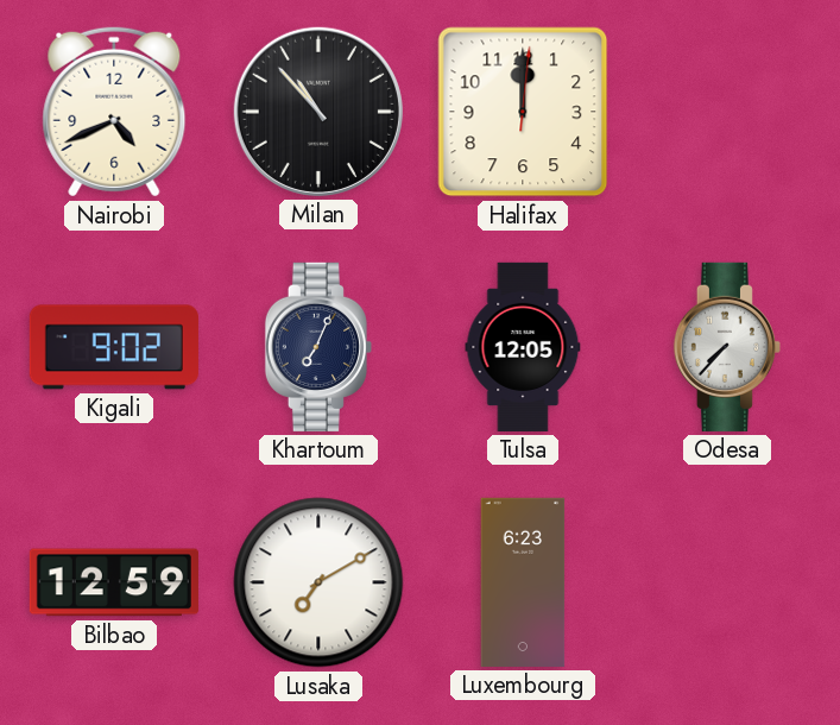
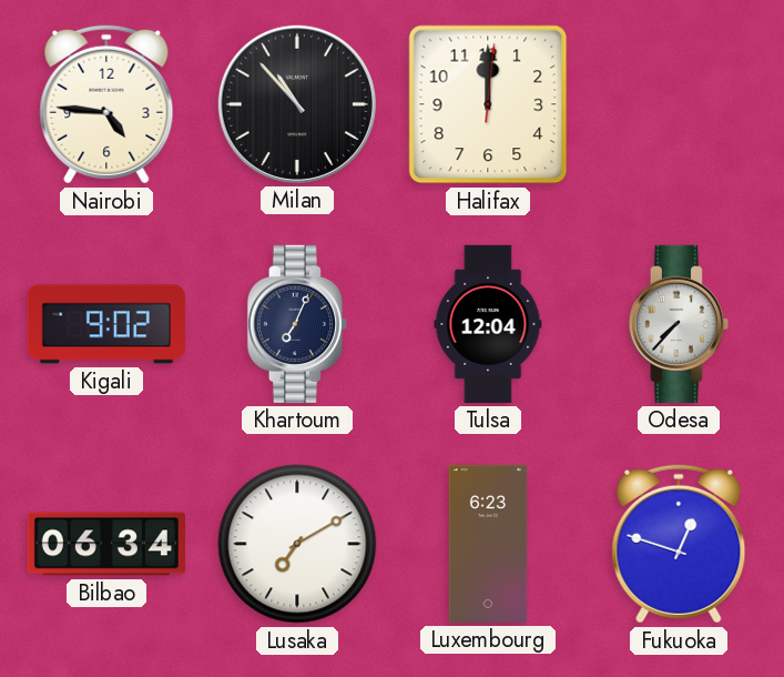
Nairobi: 4:41 -> 4:46
Tulsa: 12:05 -> 12:04
Bilbao: 12:59 -> 06:34
Fukuoka: none -> 12:48
